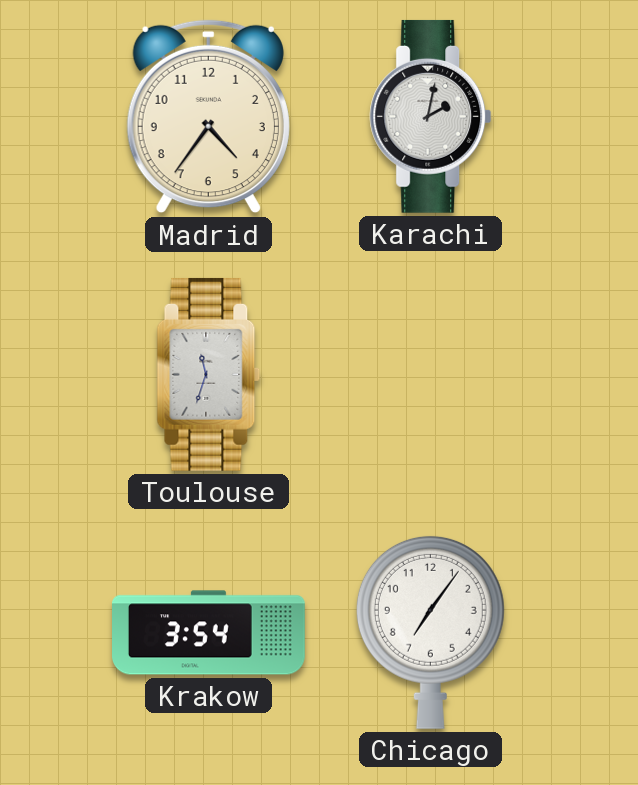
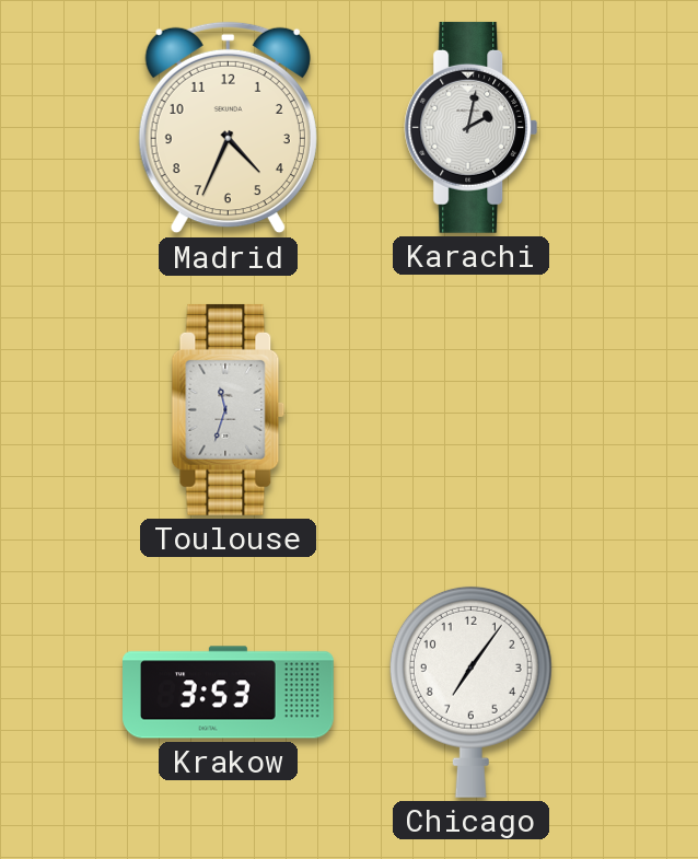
Madrid: 4:36 -> 4:34
Krakow: 3:54 -> 3:53
